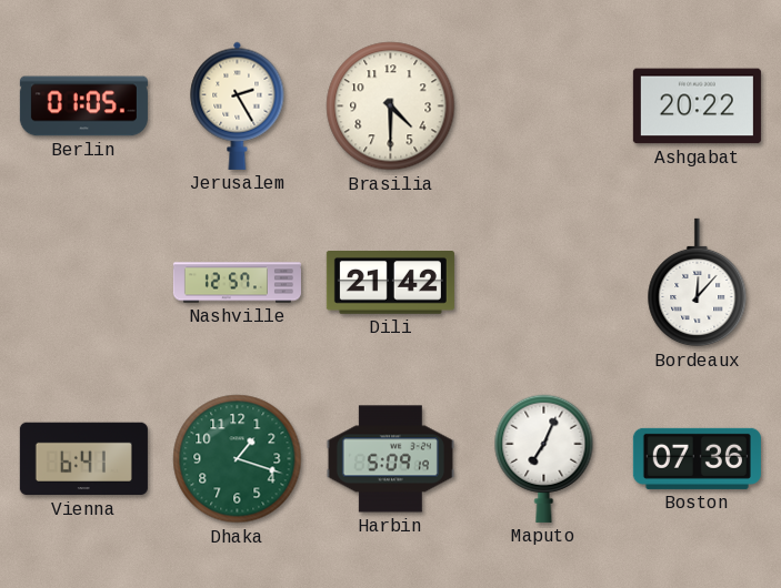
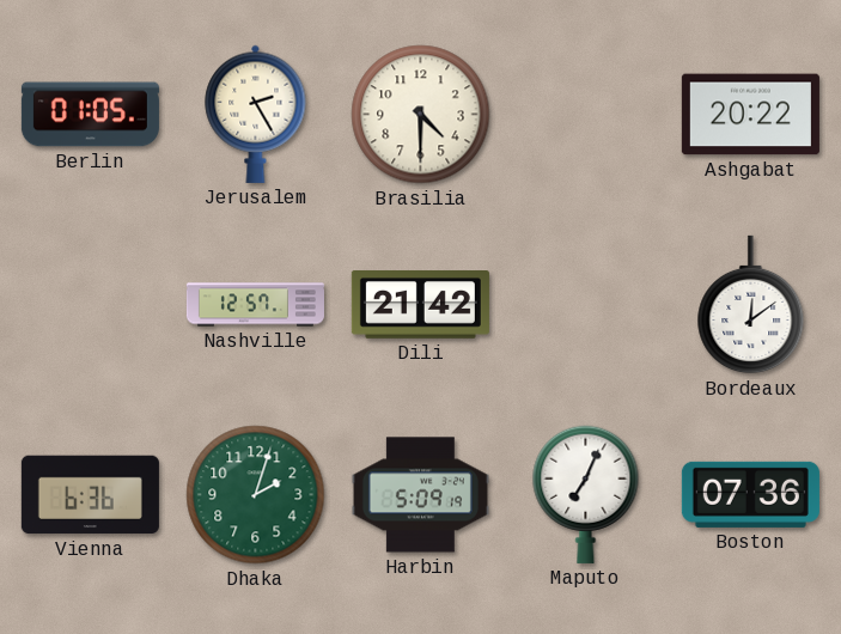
Bordeaux: 12:07 -> 12:09
Vienna: 6:41 -> 6:36
Dhaka: 1:18 -> 2:03
